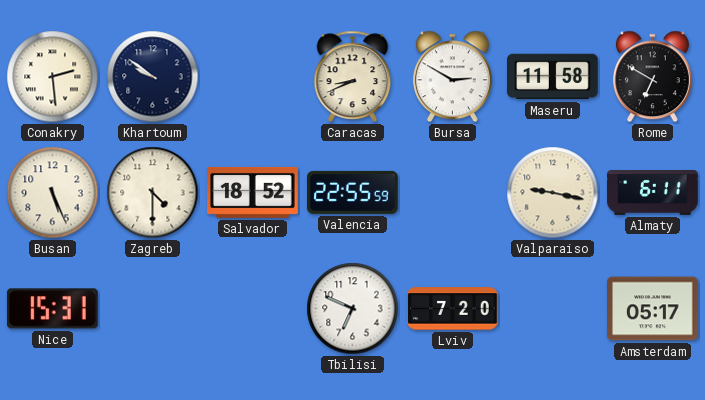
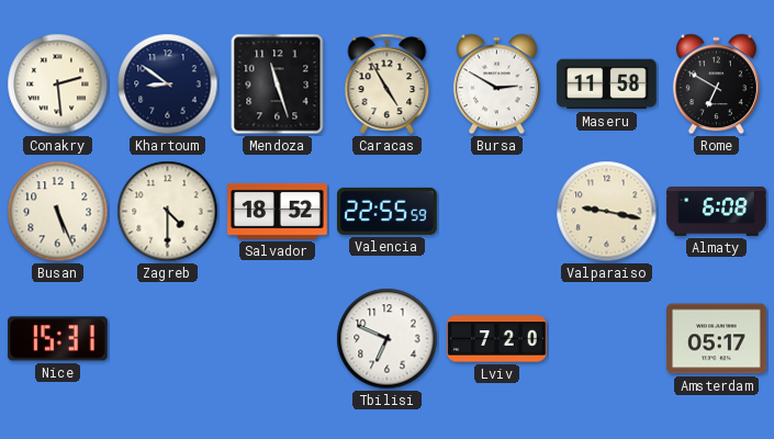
Khartoum: 9:51 -> 8:51
Mendoza: none -> 11:27
Caracas: 8:41 -> 4:55
Almaty: 6:11 -> 6:08
